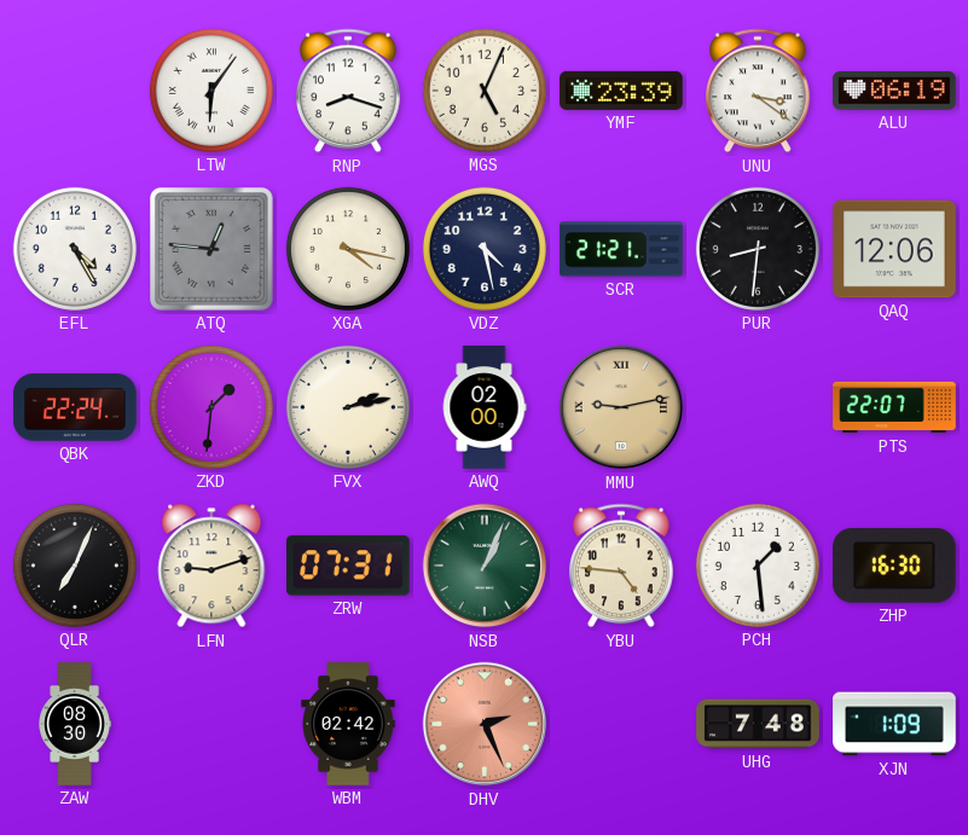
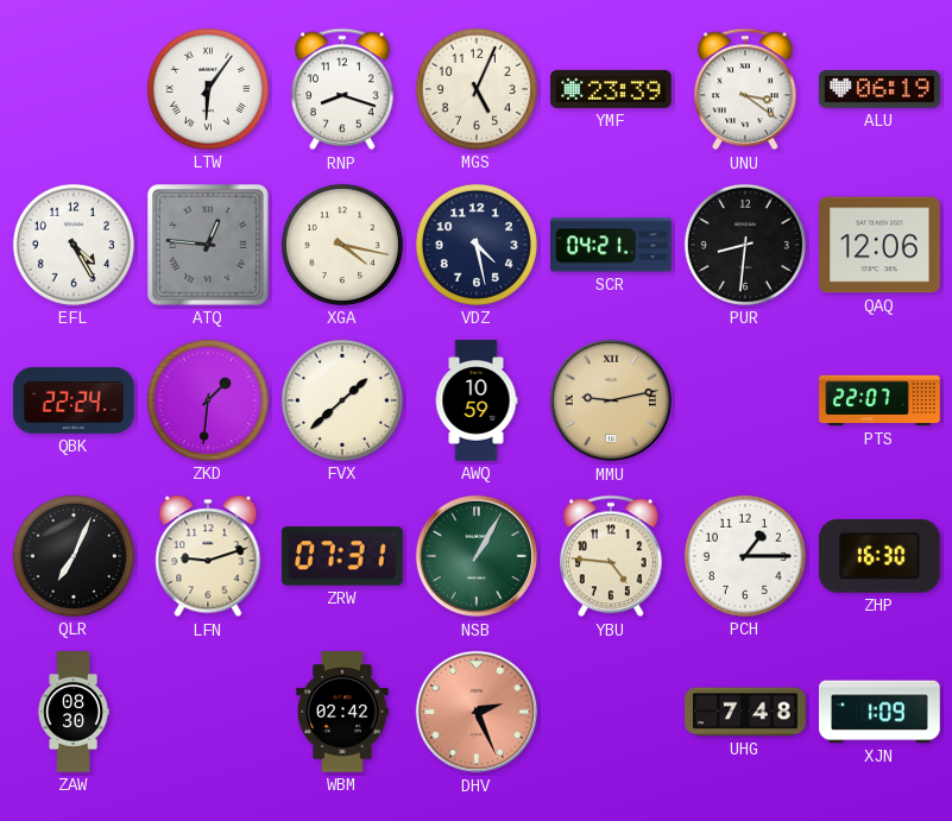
SCR: 21:21 -> 04:21
FVX: 2:13 -> 1:38
AWQ: 02:00 -> 10:59
NSB: 1:04 -> 1:05
PCH: 1:29 -> 1:15
